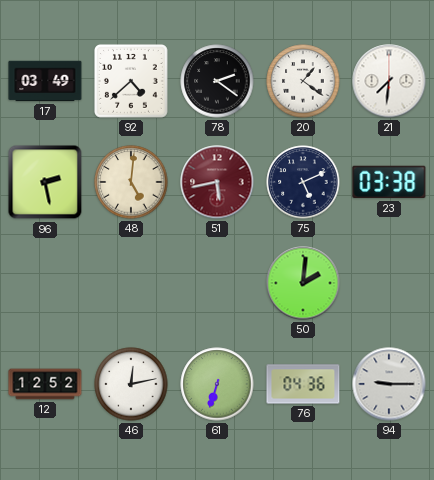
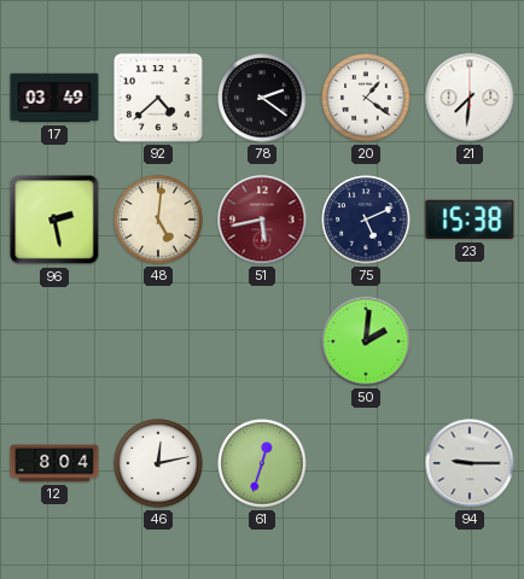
23: 03:38 -> 15:38
12: 12:52 -> 8:04
61: 6:33 -> 12:33
76: 04:36 -> none
